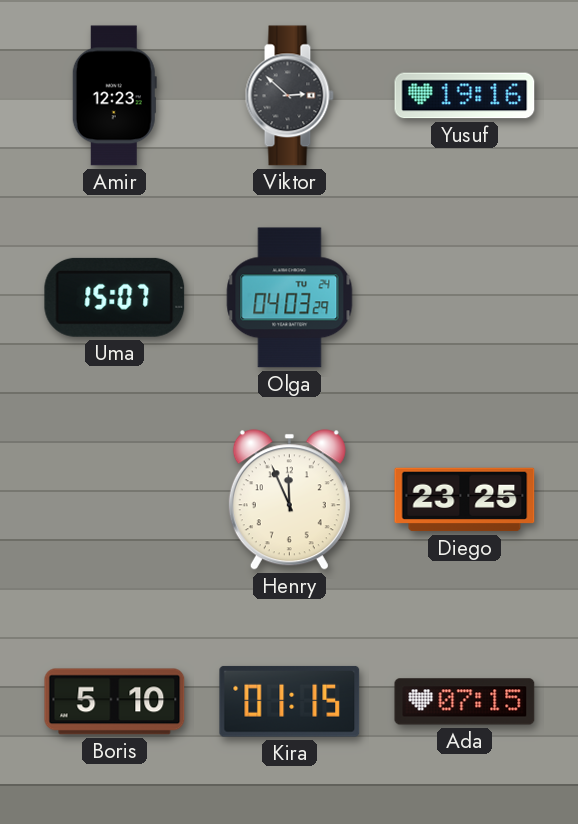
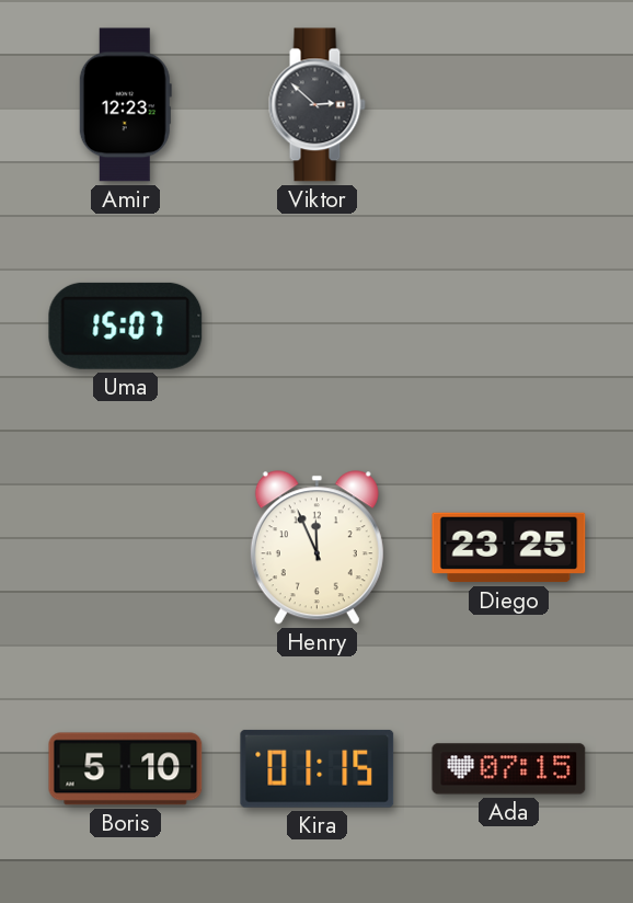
Yusuf: 19:16 -> none
Olga: 04:03 -> none
